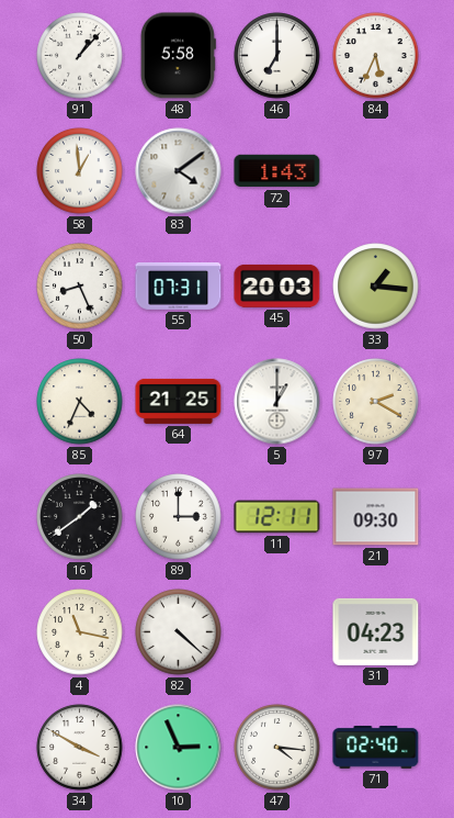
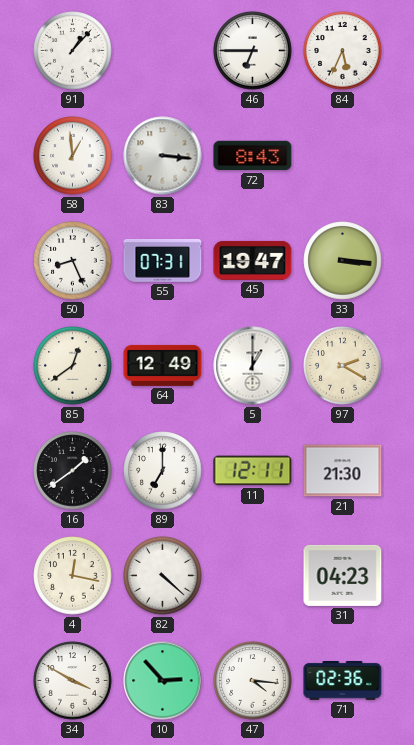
48: 5:58 -> none
46: 7:00 -> 6:45
83: 4:09 -> 3:16
72: 1:43 -> 8:43
45: 20:03 -> 19:47
33: 1:16 -> 3:16
85: 4:34 -> 12:39
64: 21:25 -> 12:49
89: 3:00 -> 7:00
21: 09:30 -> 21:30
4: 11:17 -> 12:17
10: 2:56 -> 2:53
71: 02:40 -> 02:36
